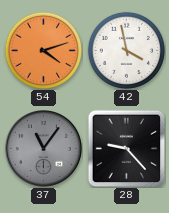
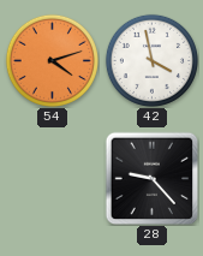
37: 11:06 -> none
